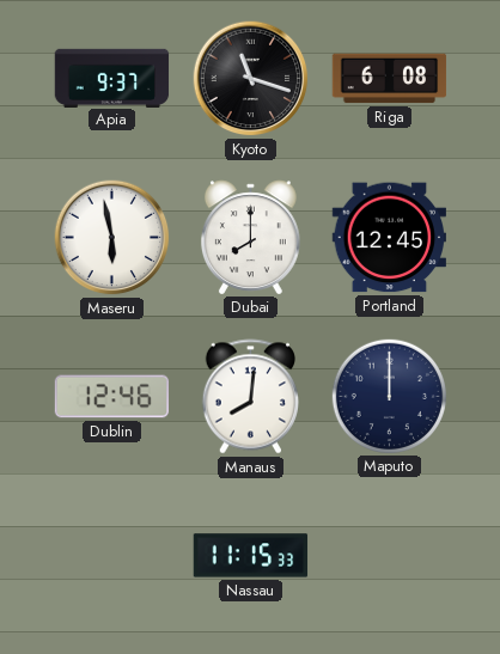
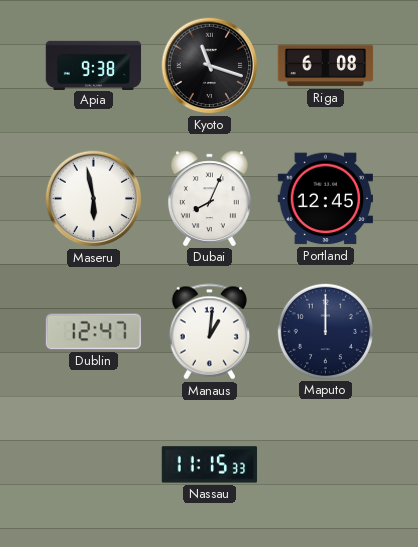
Apia: 9:37 -> 9:38
Dubai: 8:00 -> 8:04
Dublin: 12:46 -> 12:47
Manaus: 8:01 -> 1:01
